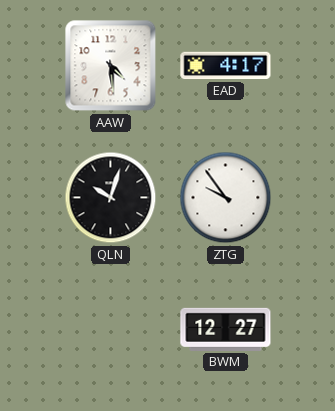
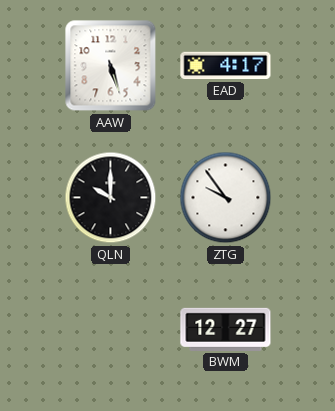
AAW: 4:29 -> 5:27
QLN: 10:03 -> 10:00
